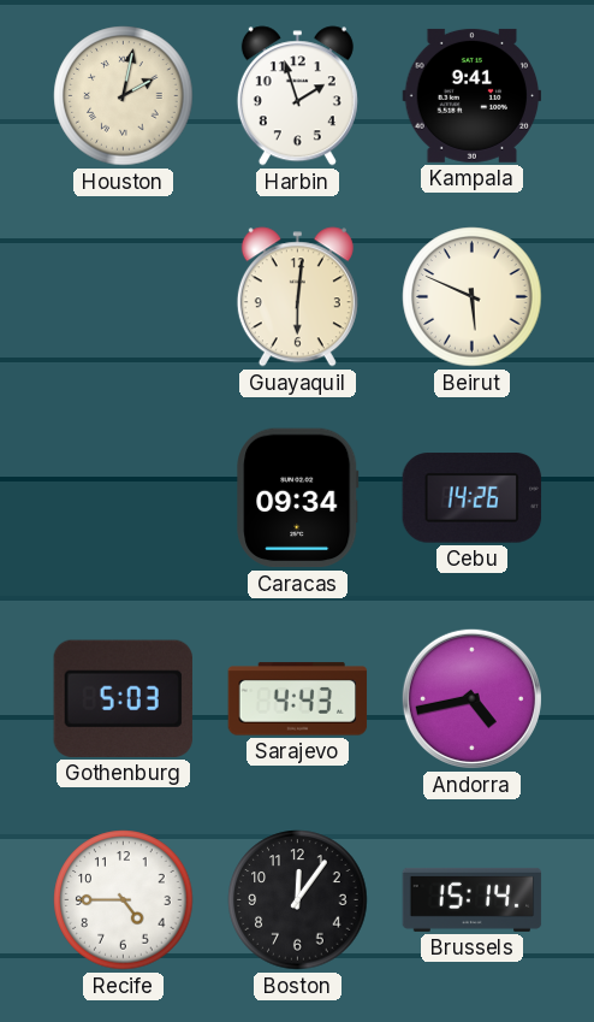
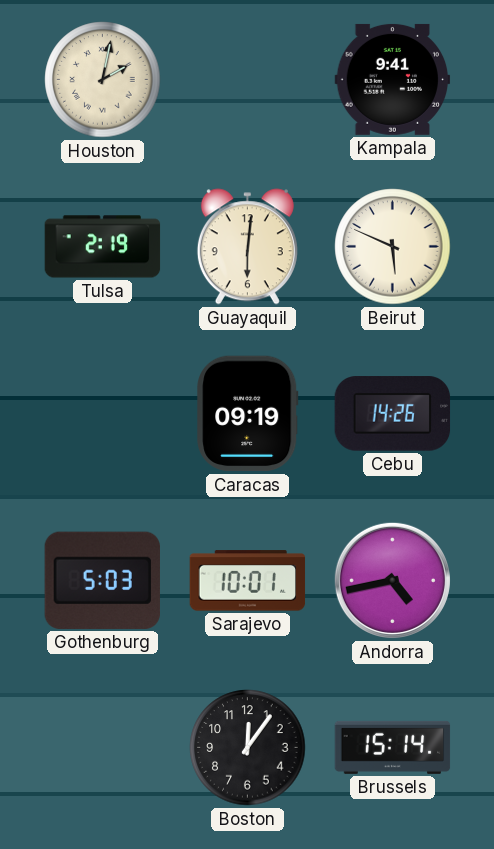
Harbin: 1:57 -> none
Tulsa: none -> 2:19
Caracas: 09:34 -> 09:19
Sarajevo: 4:43 -> 10:01
Recife: 4:45 -> none
